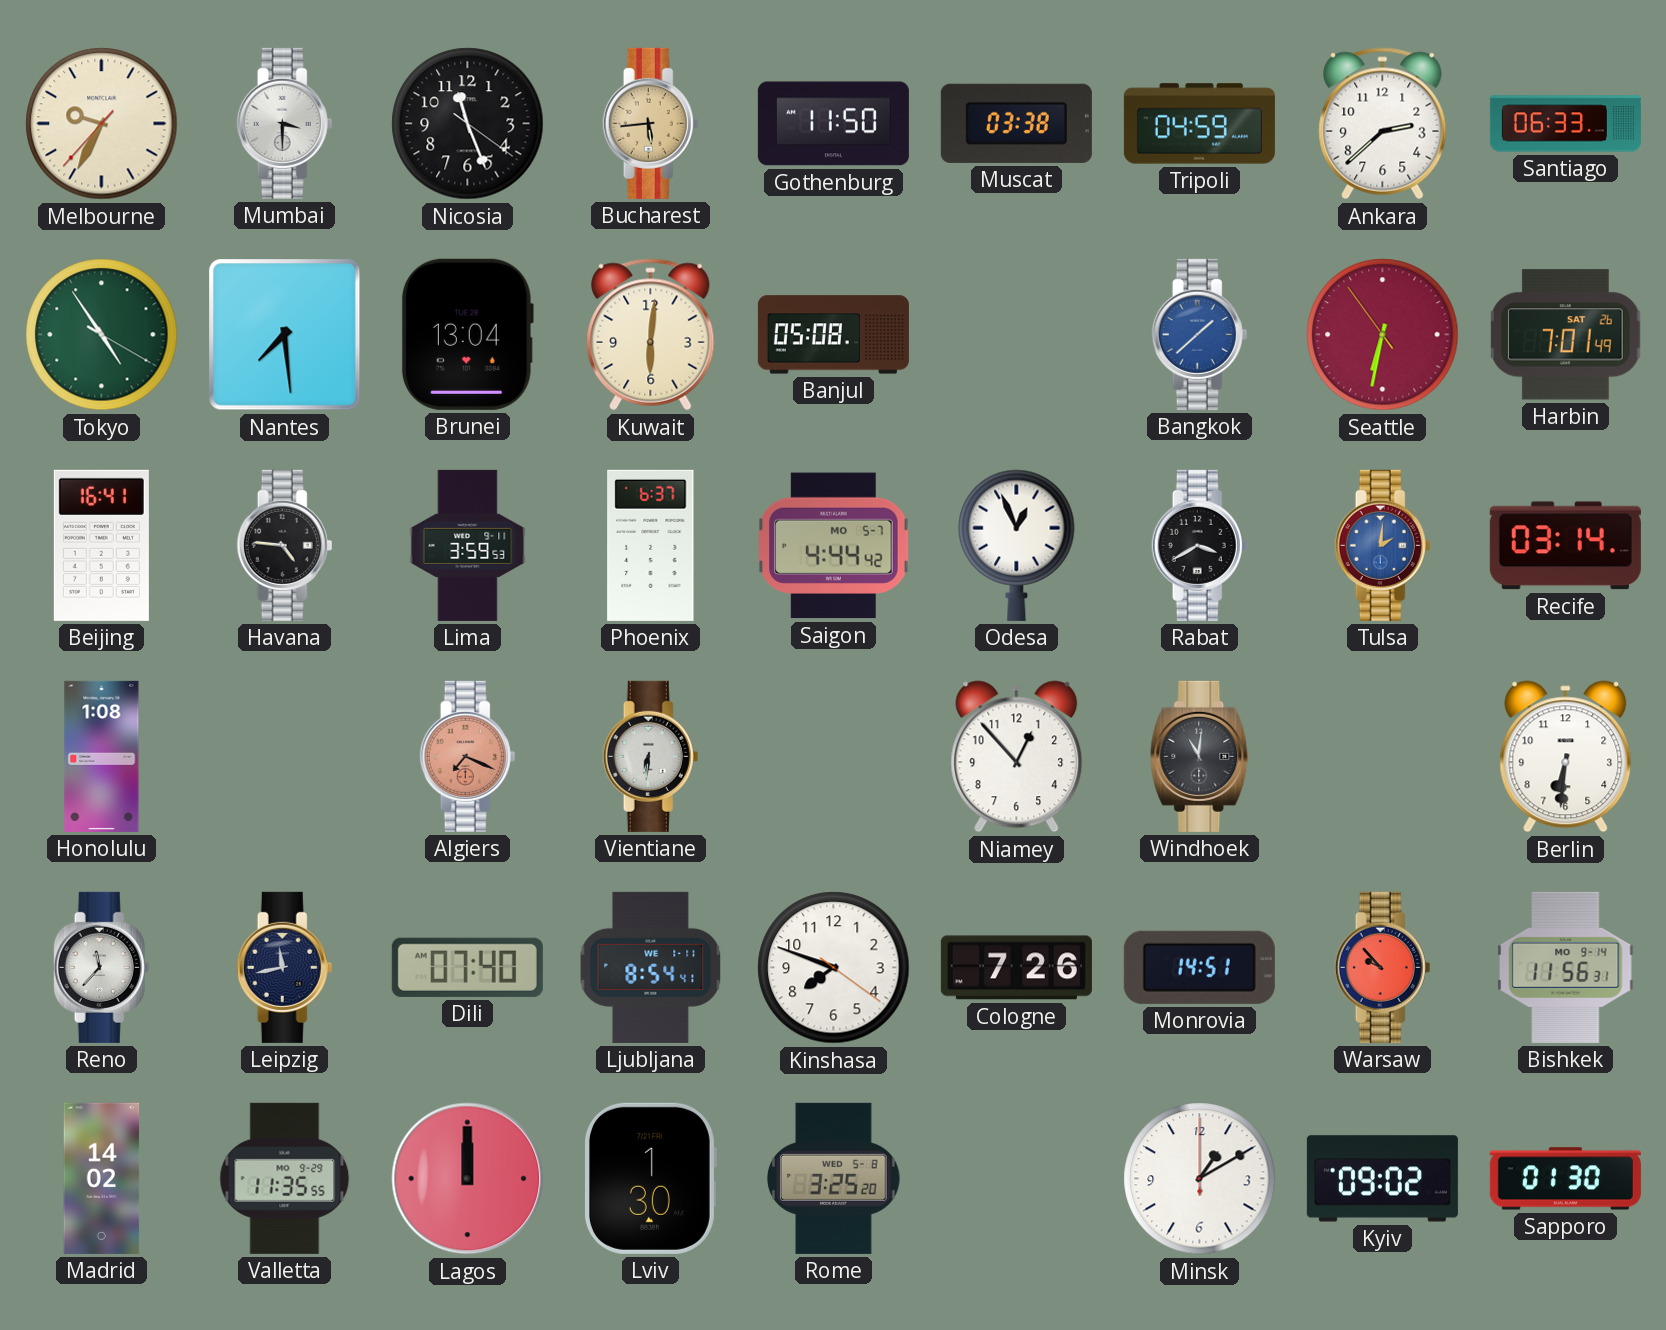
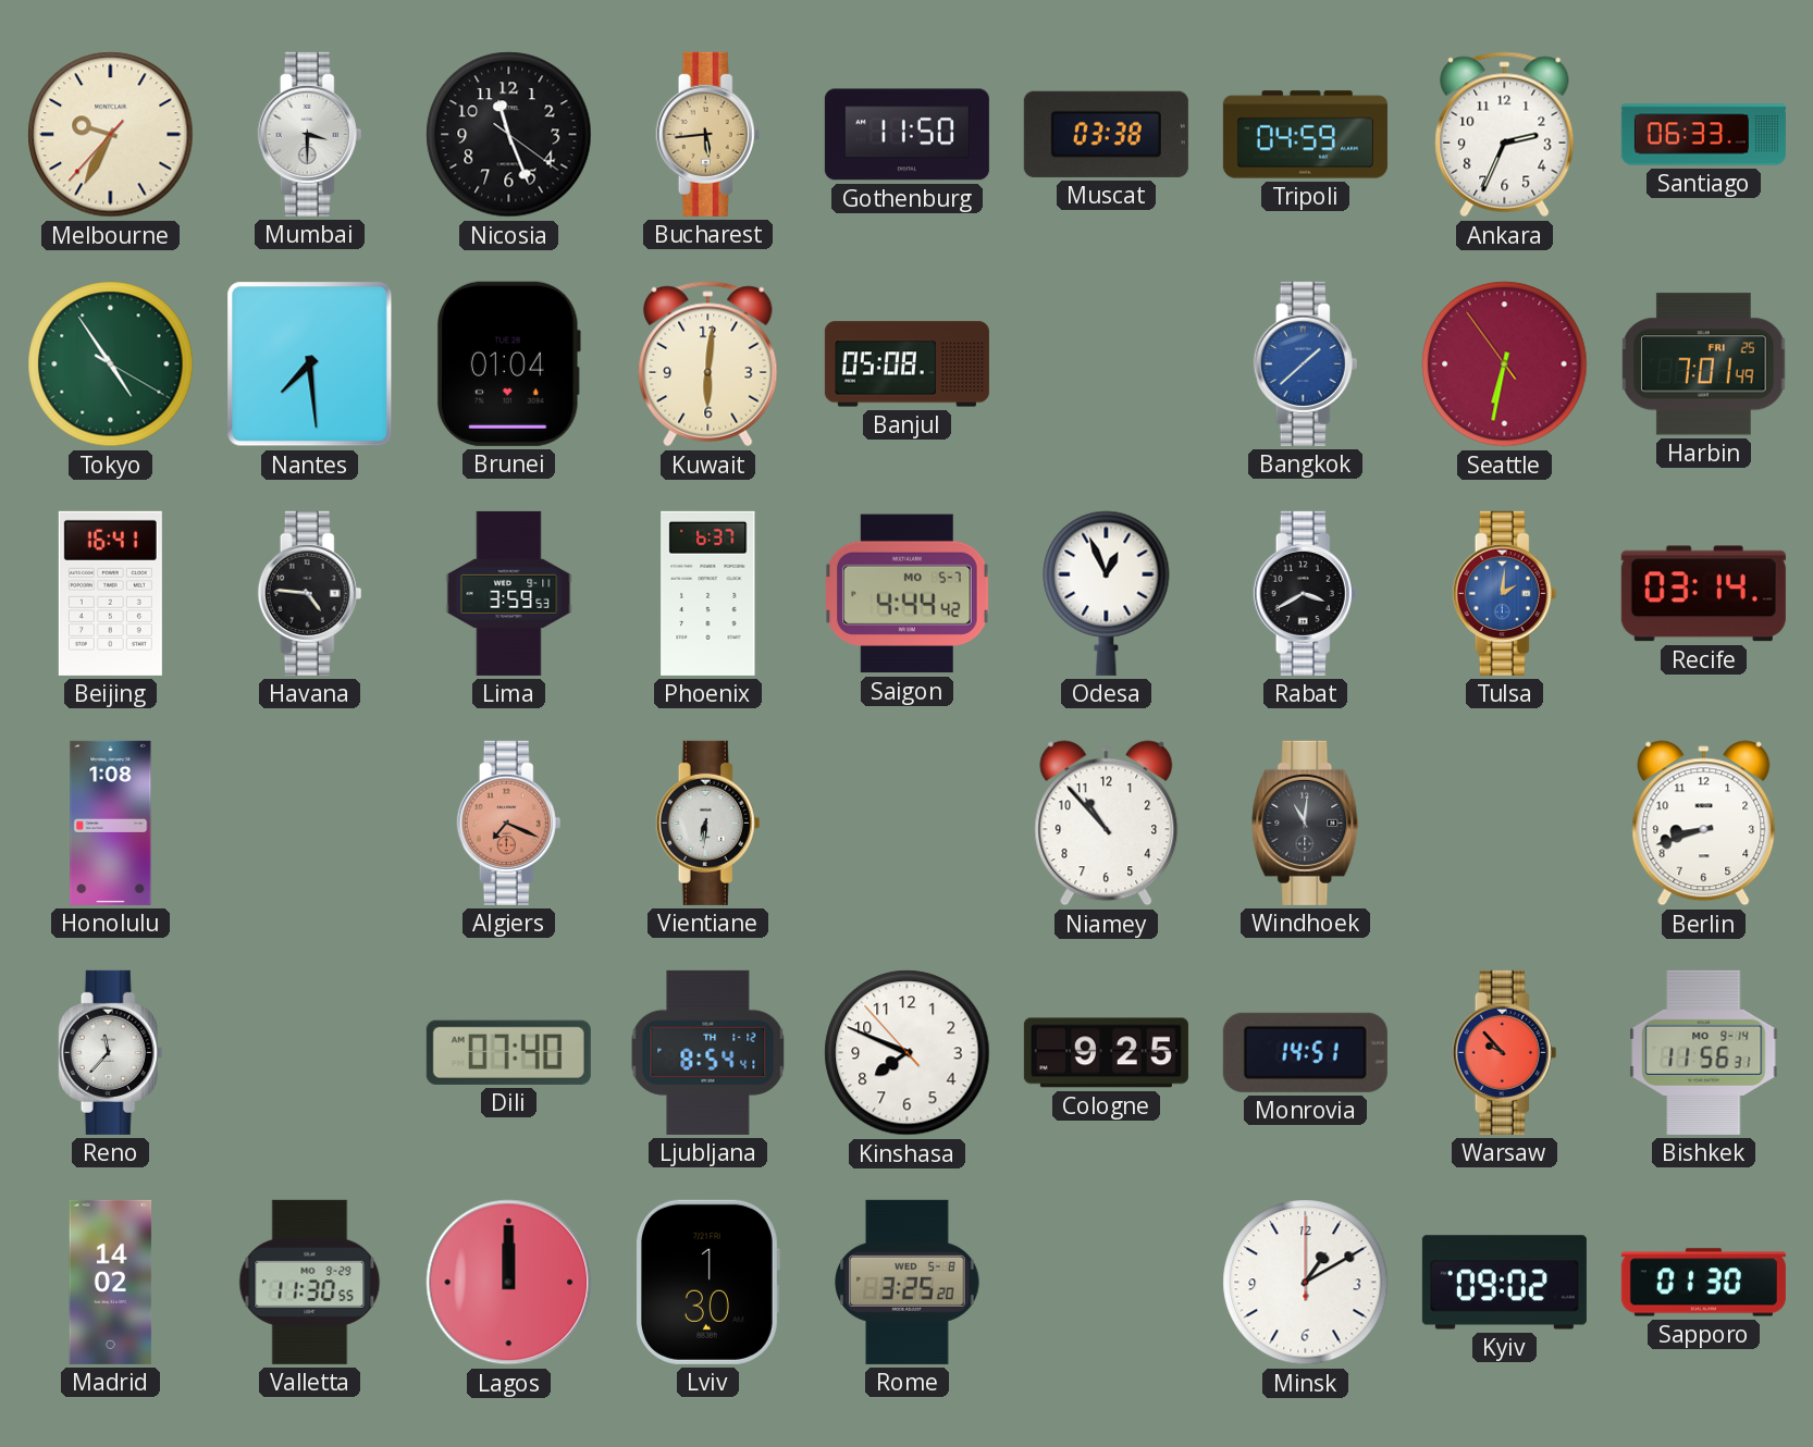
Ankara: 2:38 -> 2:34
Brunei: 13:04 -> 01:04
Harbin date: SAT 26 -> FRI 25
Niamey: 12:53 -> 10:53
Berlin: 6:31 -> 8:42
Leipzig: 11:43 -> none
Ljubljana date: WE 1-11 -> TH 1-12
Kinshasa: 7:48:21 -> 7:48:53
Cologne: 7:26 -> 9:25
Valletta: 11:35 -> 11:30
